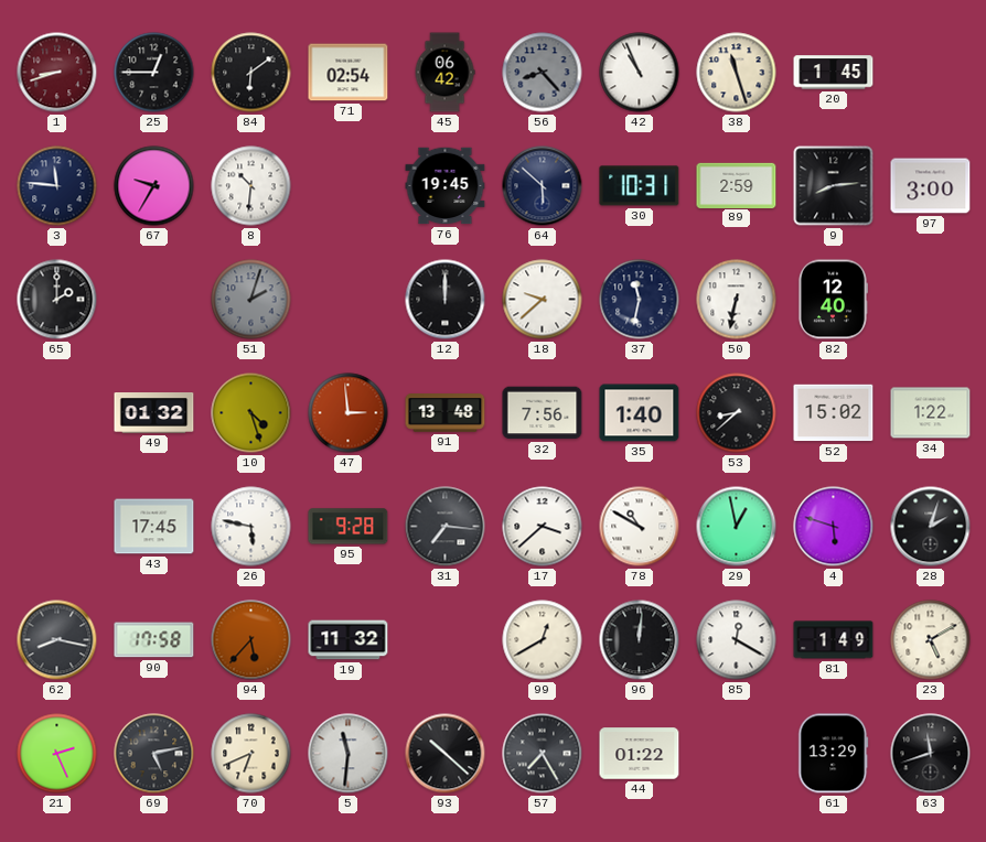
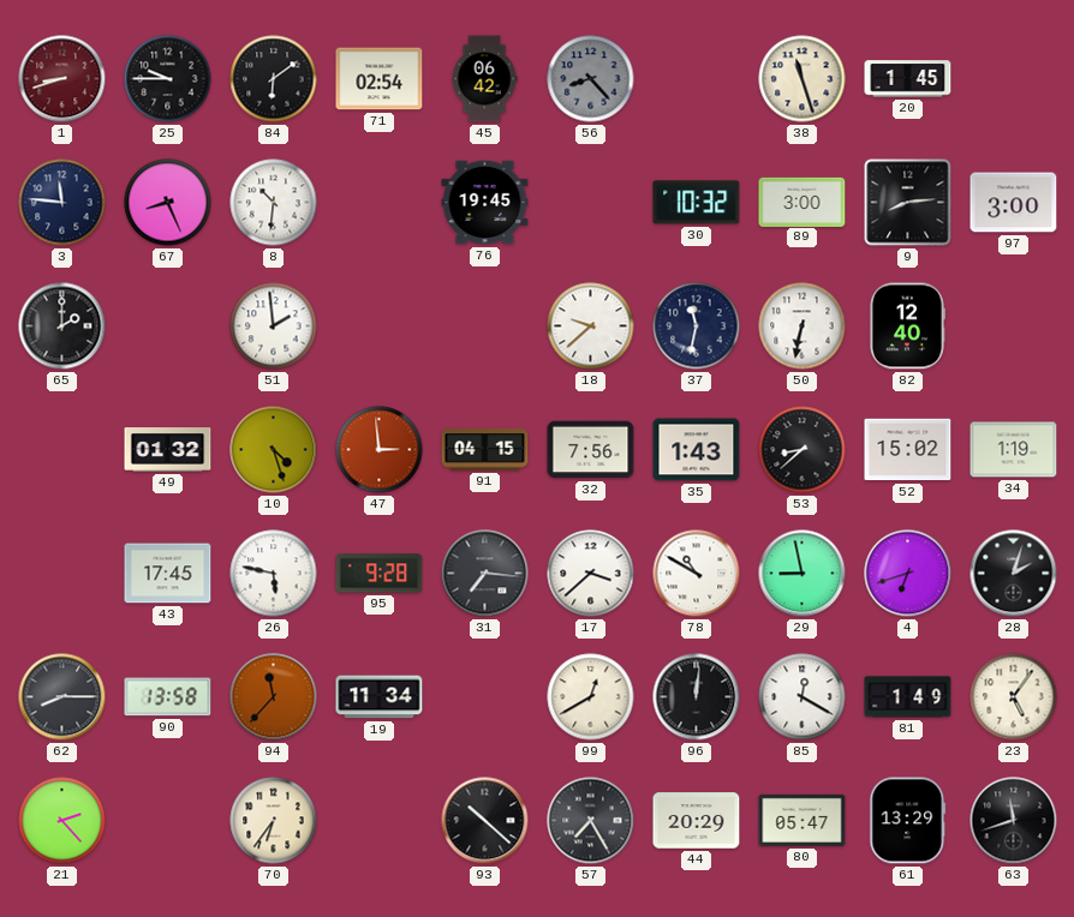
25: 12:45 -> 9:45
42: 10:56 -> none
67: 9:35 -> 8:26
64: 5:52 -> none
30: 10:31 -> 10:32
89: 2:59 -> 3:00
51: 2:03 -> 1:59
51 dial: grey -> white
12: 12:00 -> none
91: 13:48 -> 04:15
35: 1:40 -> 1:43
34: 1:22 -> 1:19
29: 12:58 -> 8:58
4: 5:48 -> 6:42
62: 8:17 -> 8:15
90: 17:58 -> 13:58
94: 5:37 -> 11:37
19: 11:32 -> 11:34
23: 5:10 -> 5:06
21: 2:26 -> 2:23
69: 5:13 -> none
70: 6:41 -> 6:36
5: 11:31 -> none
44: 01:22 -> 20:29
80: none -> 05:47
